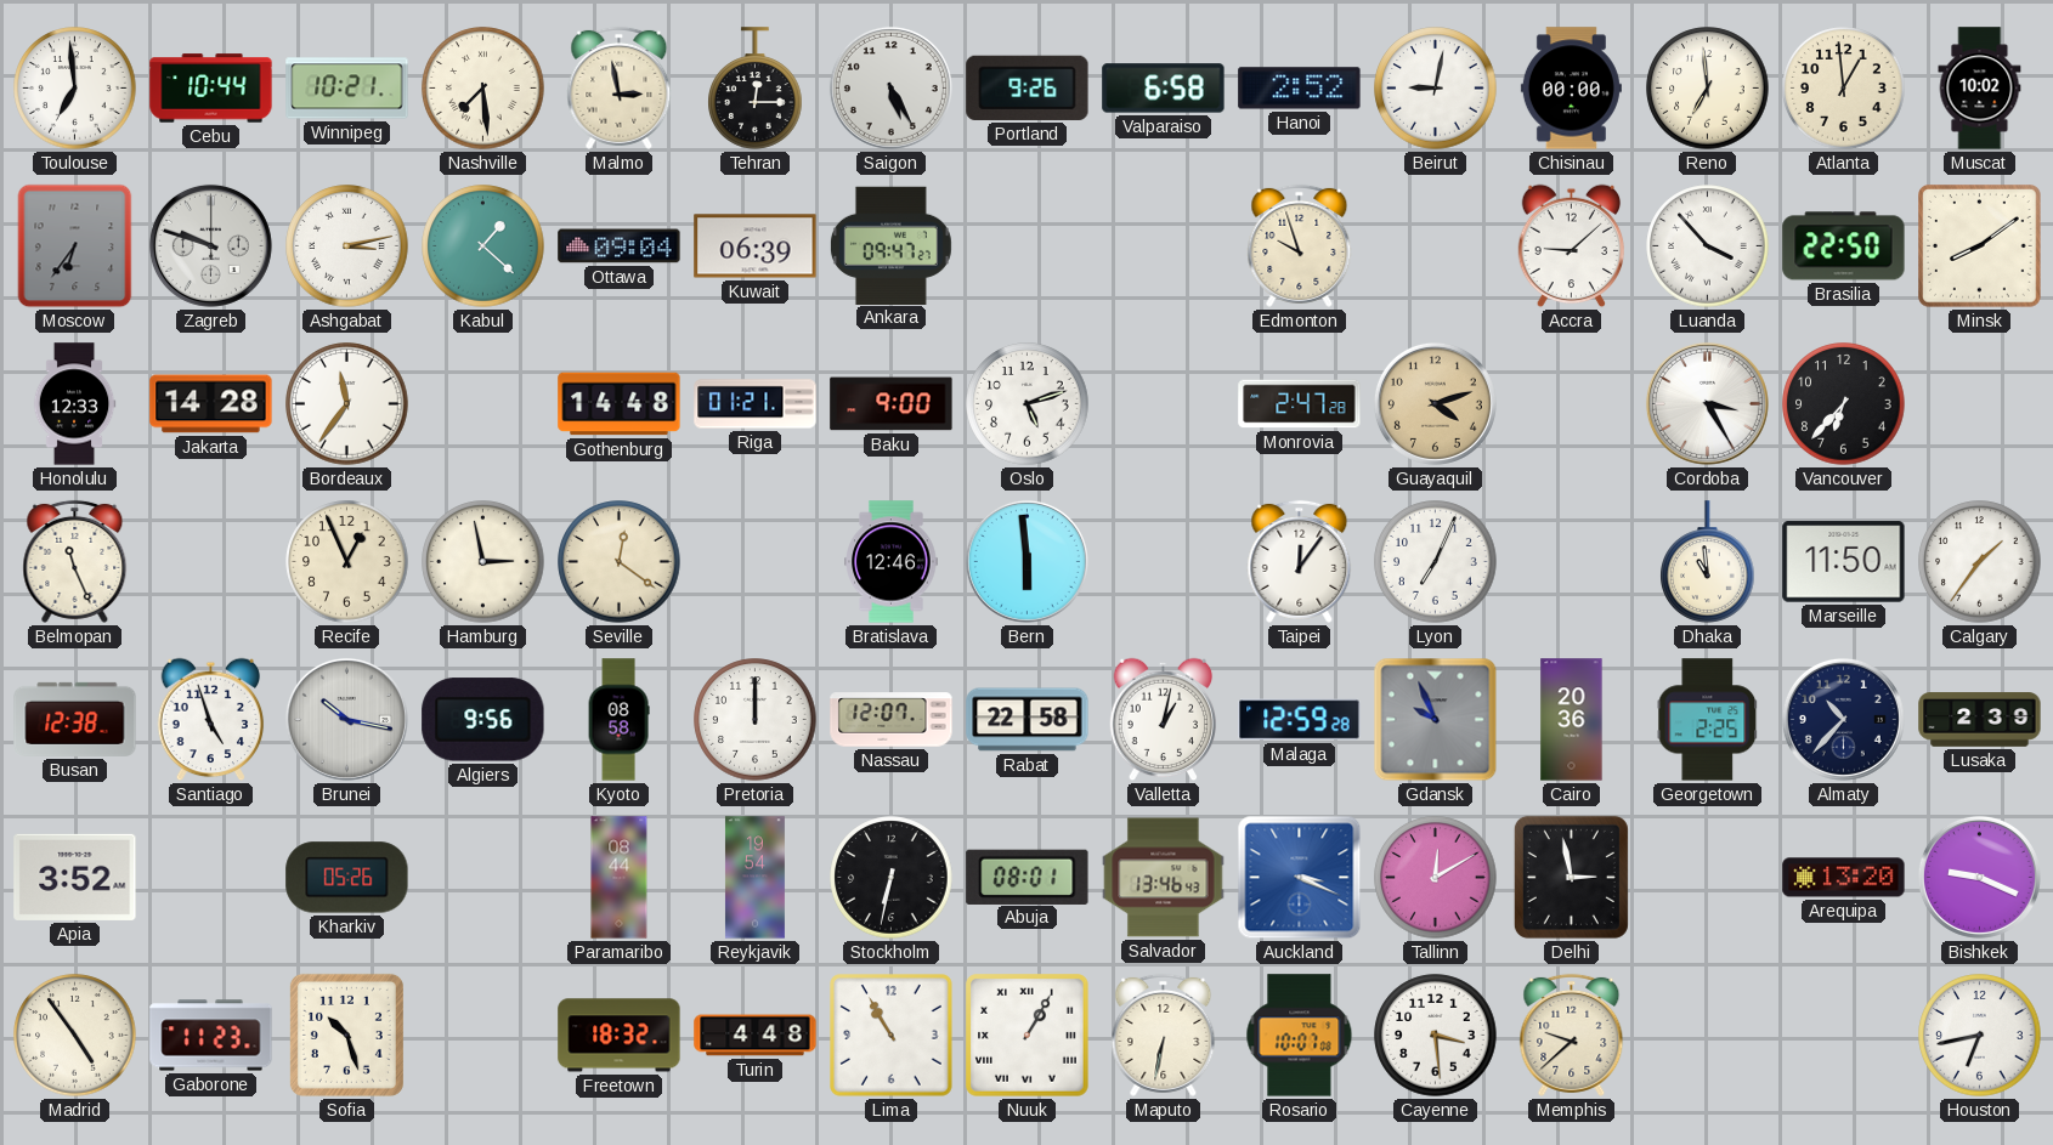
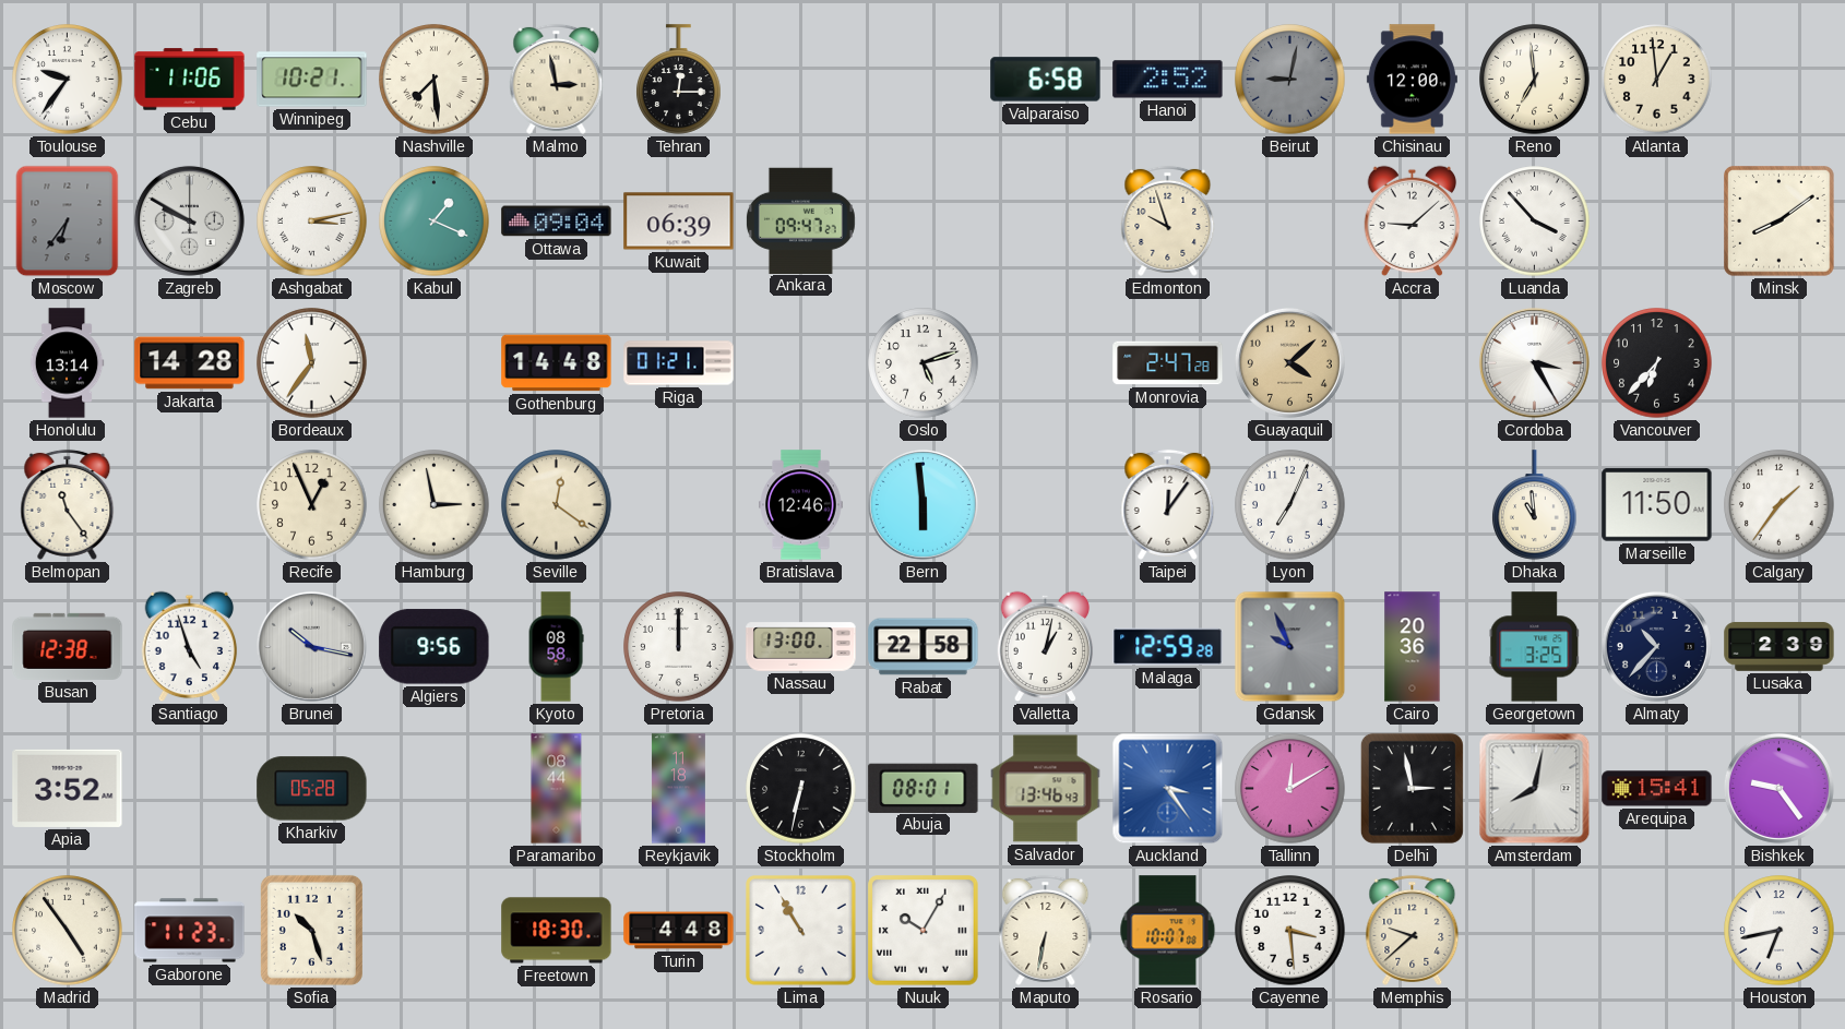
Toulouse: 6:59 -> 9:36
Cebu: 10:44 -> 11:06
Saigon: 5:25 -> none
Portland: 9:26 -> none
Beirut dial: white -> grey
Chisinau: 00:00 -> 12:00
Muscat: 10:02 -> none
Zagreb: 9:48 -> 9:50
Kabul: 1:22 -> 1:19
Brasilia: 22:50 -> none
Honolulu: 12:33 -> 13:14
Baku: 9:00 -> none
Guayaquil: 4:12 -> 4:08
Belmopan: 11:26 -> 11:24
Nassau: 12:07 -> 13:00
Georgetown: 2:25 -> 3:25
Kharkiv: 05:26 -> 05:28
Reykjavik: 19:54 -> 11:18
Auckland: 3:19 -> 3:24
Amsterdam: none -> 8:02
Arequipa: 13:20 -> 15:41
Bishkek: 9:19 -> 9:24
Freetown: 18:32 -> 18:30
Nuuk: 1:05 -> 10:05
